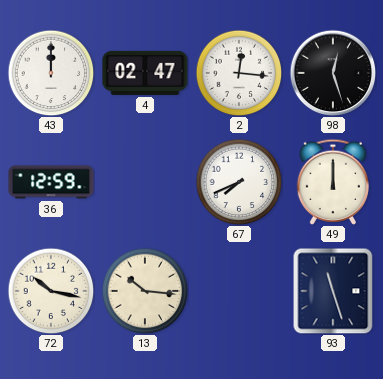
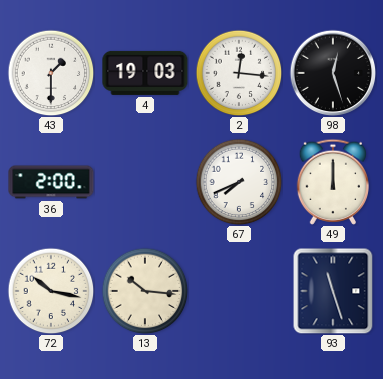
43: 12:00 -> 1:30
4: 02:47 -> 19:03
36: 12:59 -> 2:00
